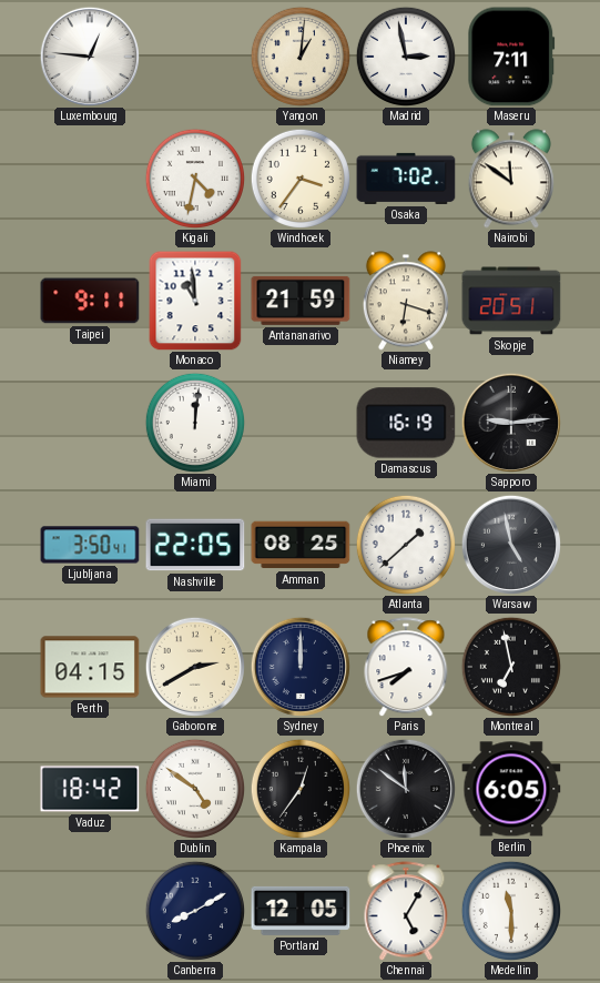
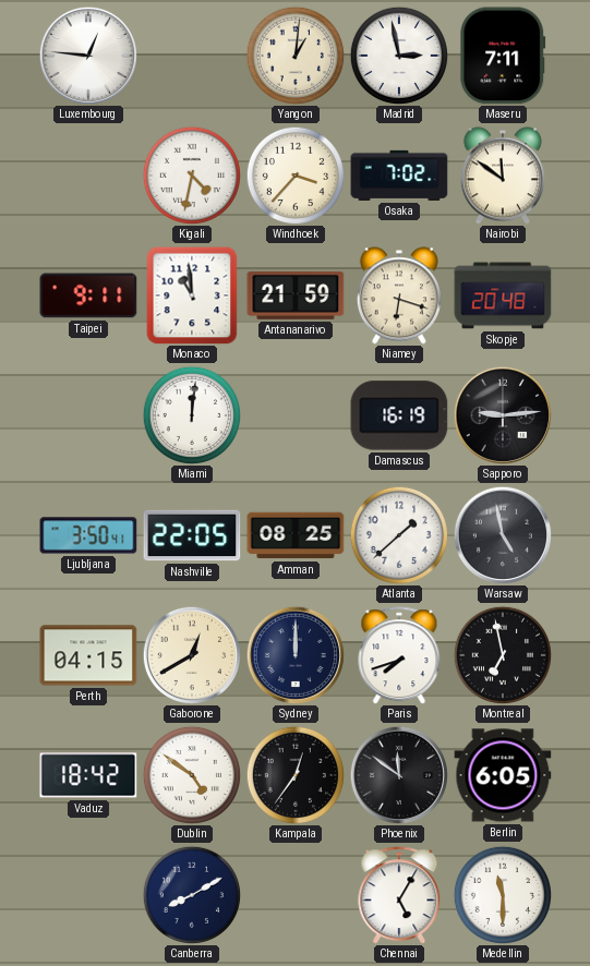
Windhoek: 3:36 -> 3:37
Skopje: 20:51 -> 20:48
Gaborone: 2:40 -> 12:40
Portland: 12:05 -> none
